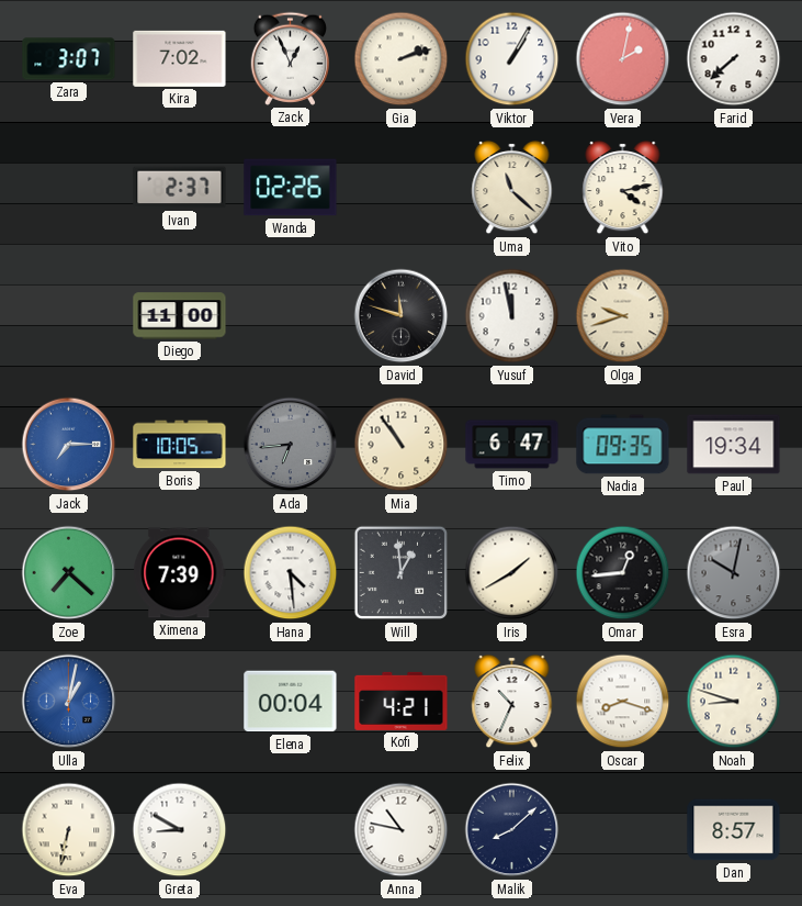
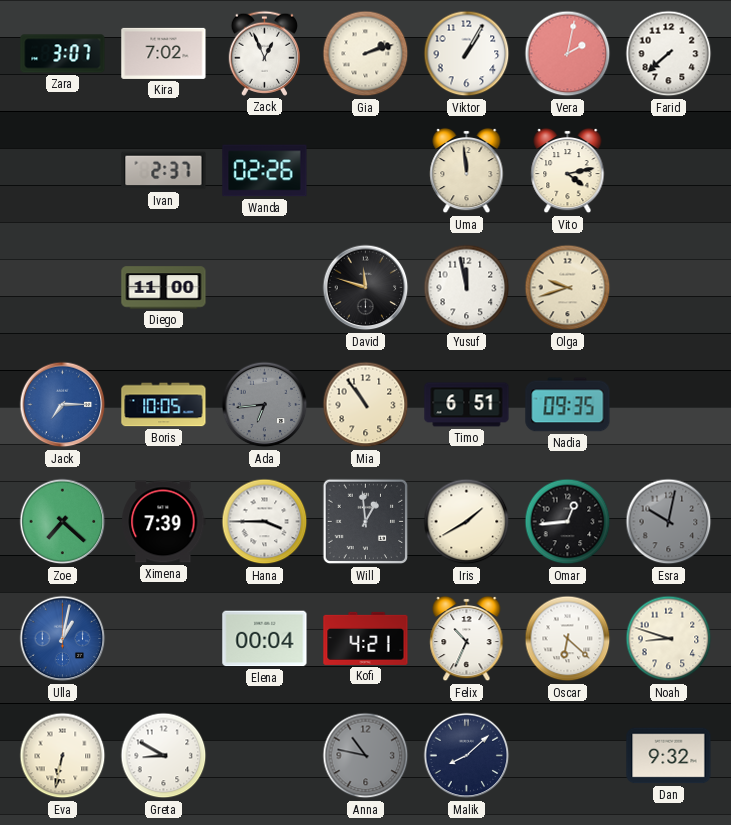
Uma: 11:22 -> 11:59
Timo: 6:47 -> 6:51
Paul: 19:34 -> none
Hana: 4:29 -> 3:45
Oscar: 8:18 -> 6:22
Anna dial: white -> grey
Dan: 8:57 -> 9:32
